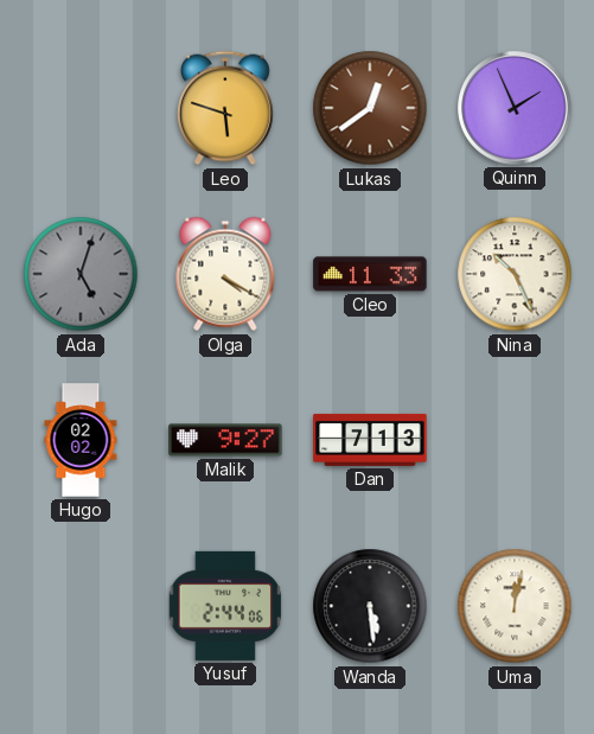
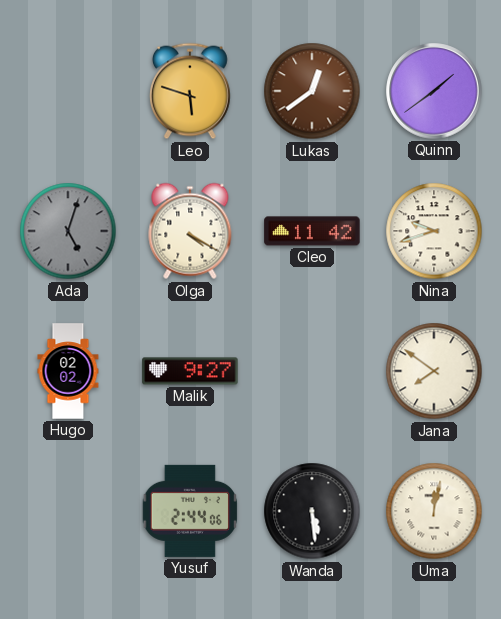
Quinn: 1:56 -> 1:39
Cleo: 11:33 -> 11:42
Nina: 10:26 -> 9:42
Dan: 7:13 -> none
Jana: none -> 7:51
